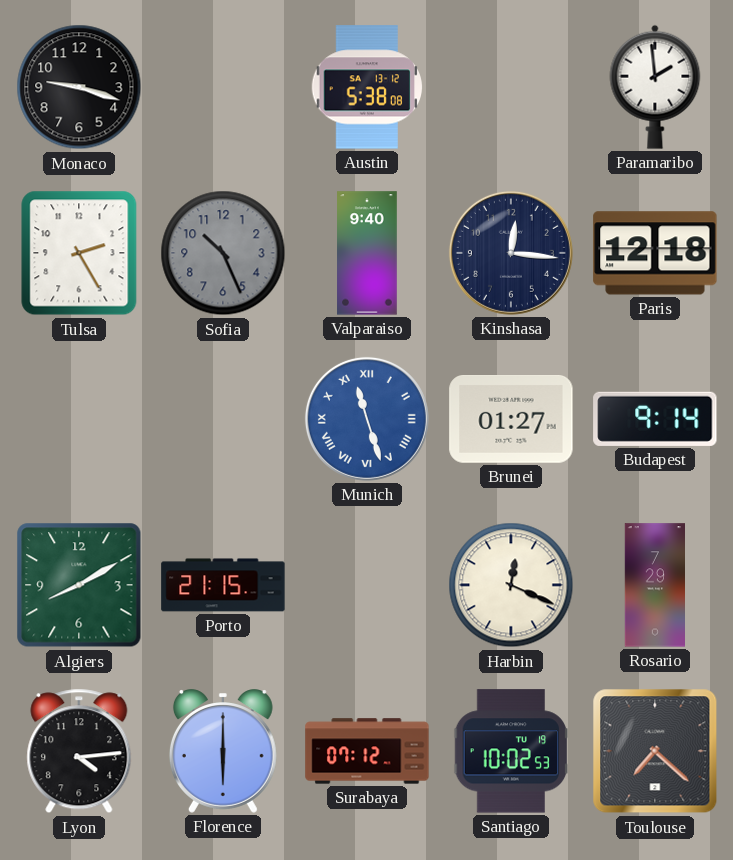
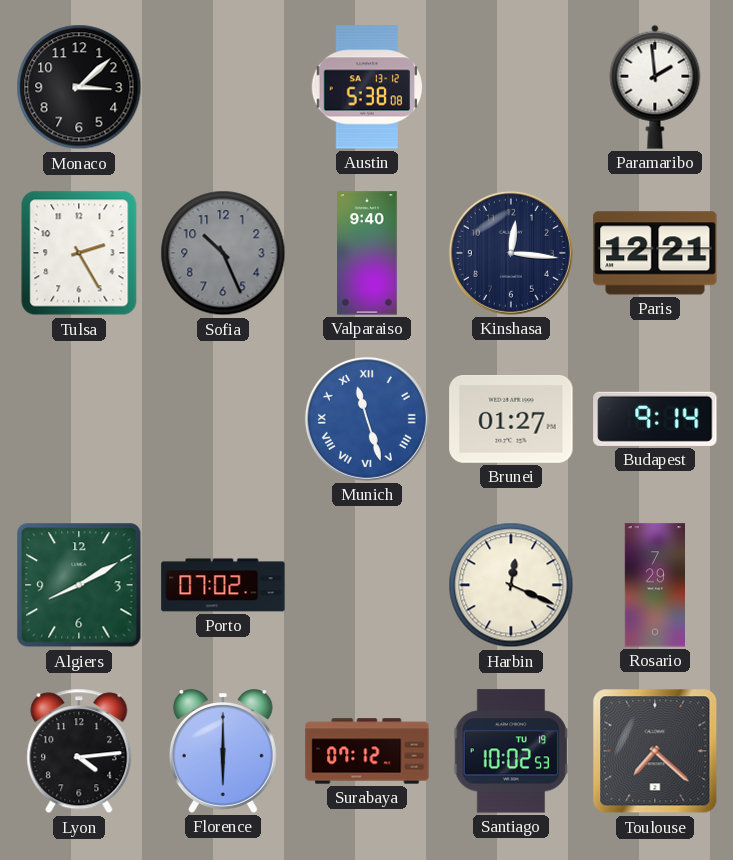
Monaco: 9:18 -> 3:08
Paris: 12:18 -> 12:21
Porto: 21:15 -> 07:02
